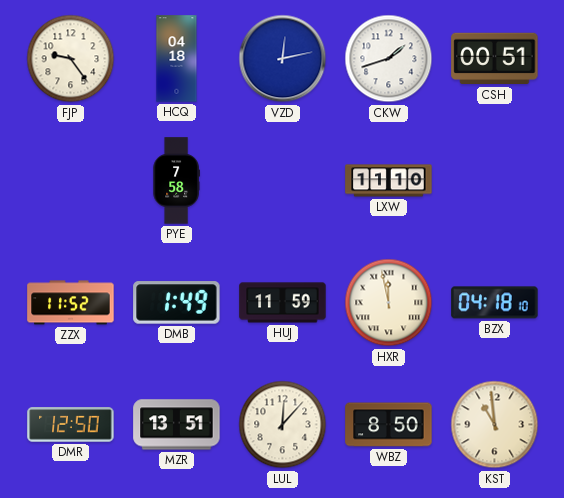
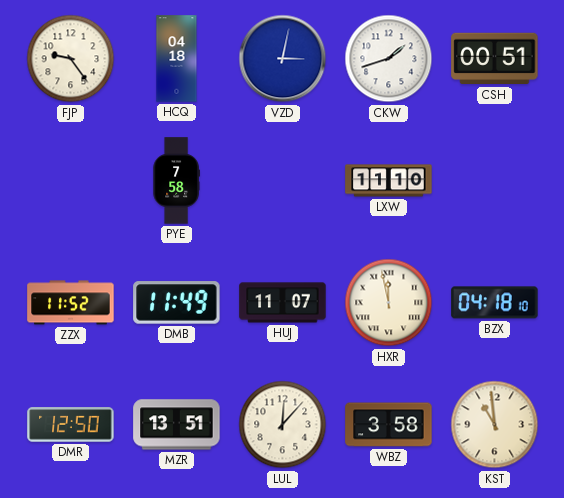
VZD: 12:13 -> 3:02
DMB: 1:49 -> 11:49
HUJ: 11:59 -> 11:07
WBZ: 8:50 -> 3:58
